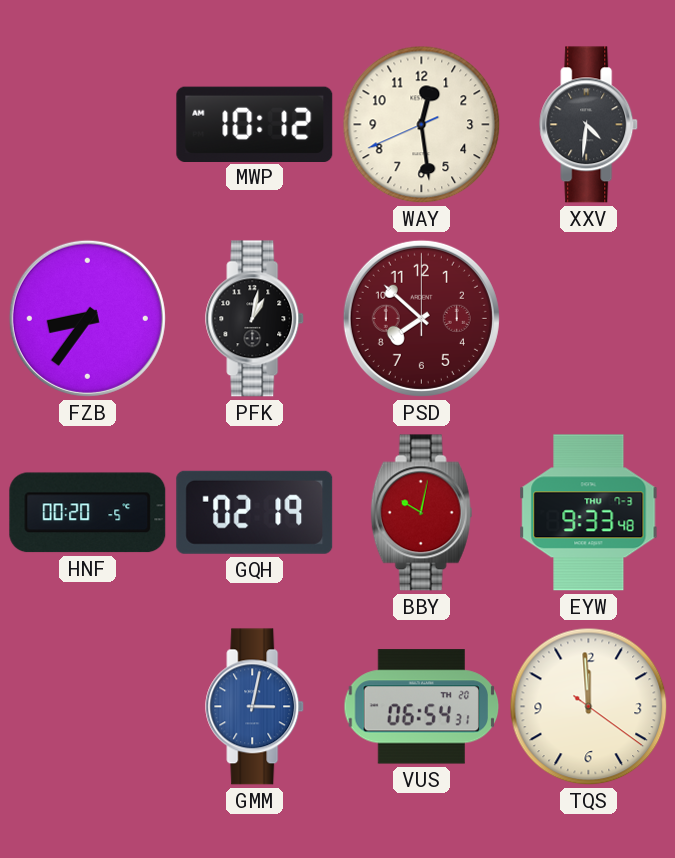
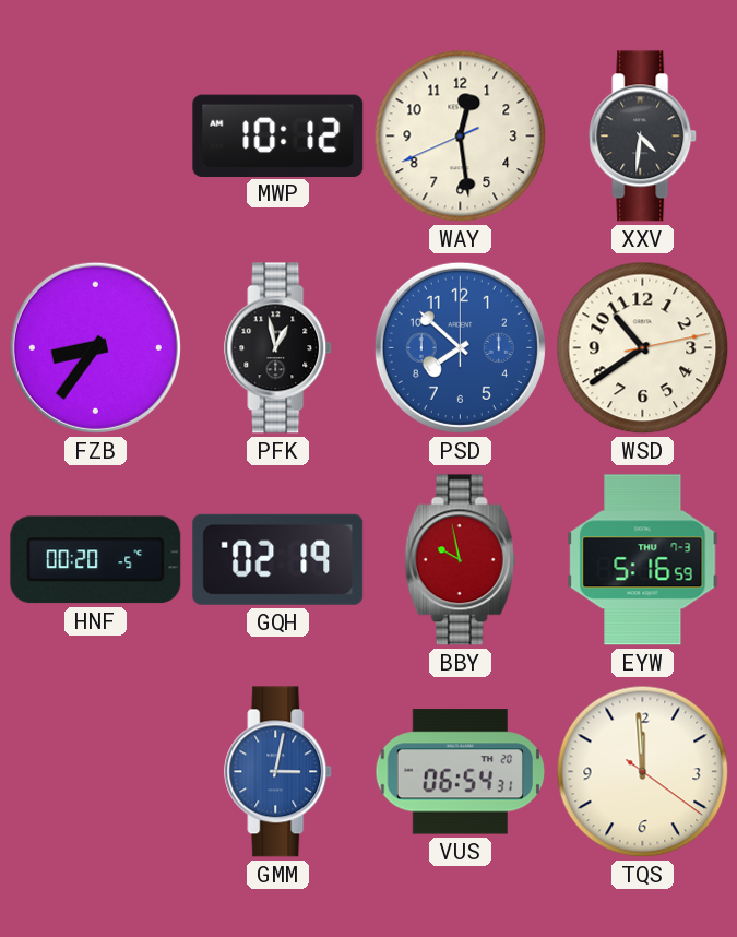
PFK: 1:02 -> 12:58
PSD dial: burgundy -> blue
WSD: none -> 10:39
BBY: 10:02 -> 9:58
EYW: 9:33 -> 5:16
